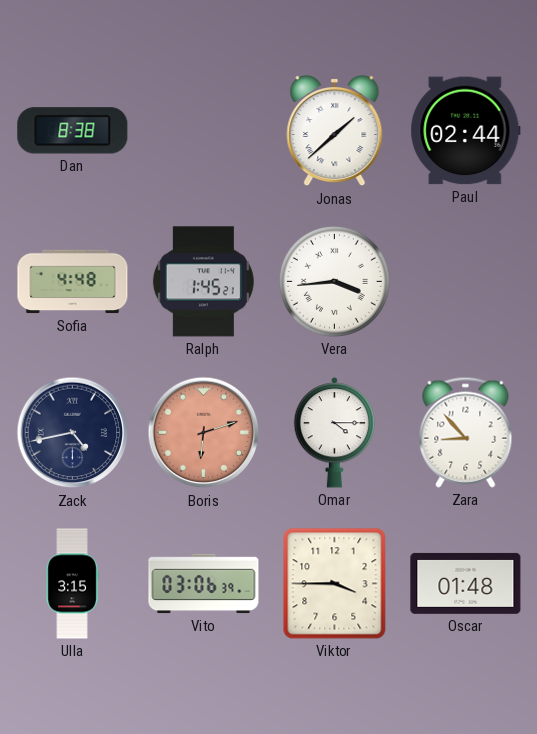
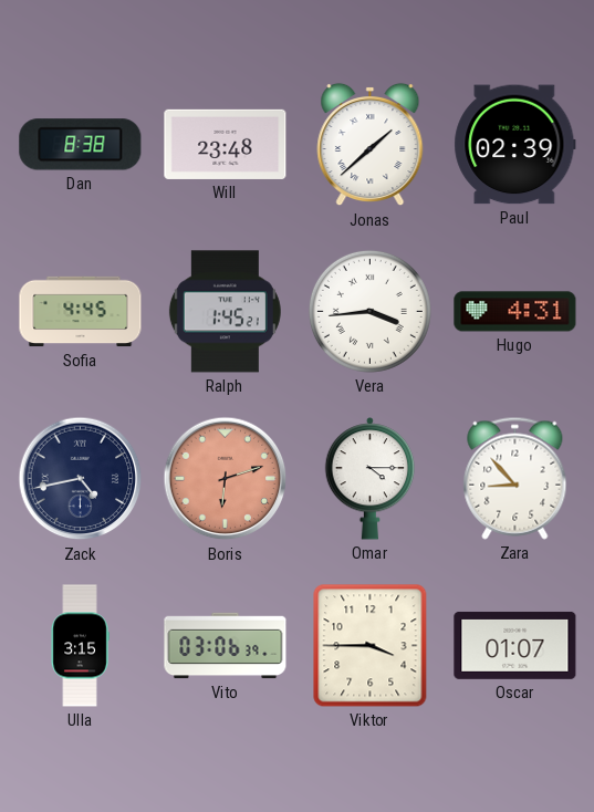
Will: none -> 23:48
Paul: 02:44 -> 02:39
Sofia: 4:48 -> 4:45
Hugo: none -> 4:31
Oscar: 01:48 -> 01:07
